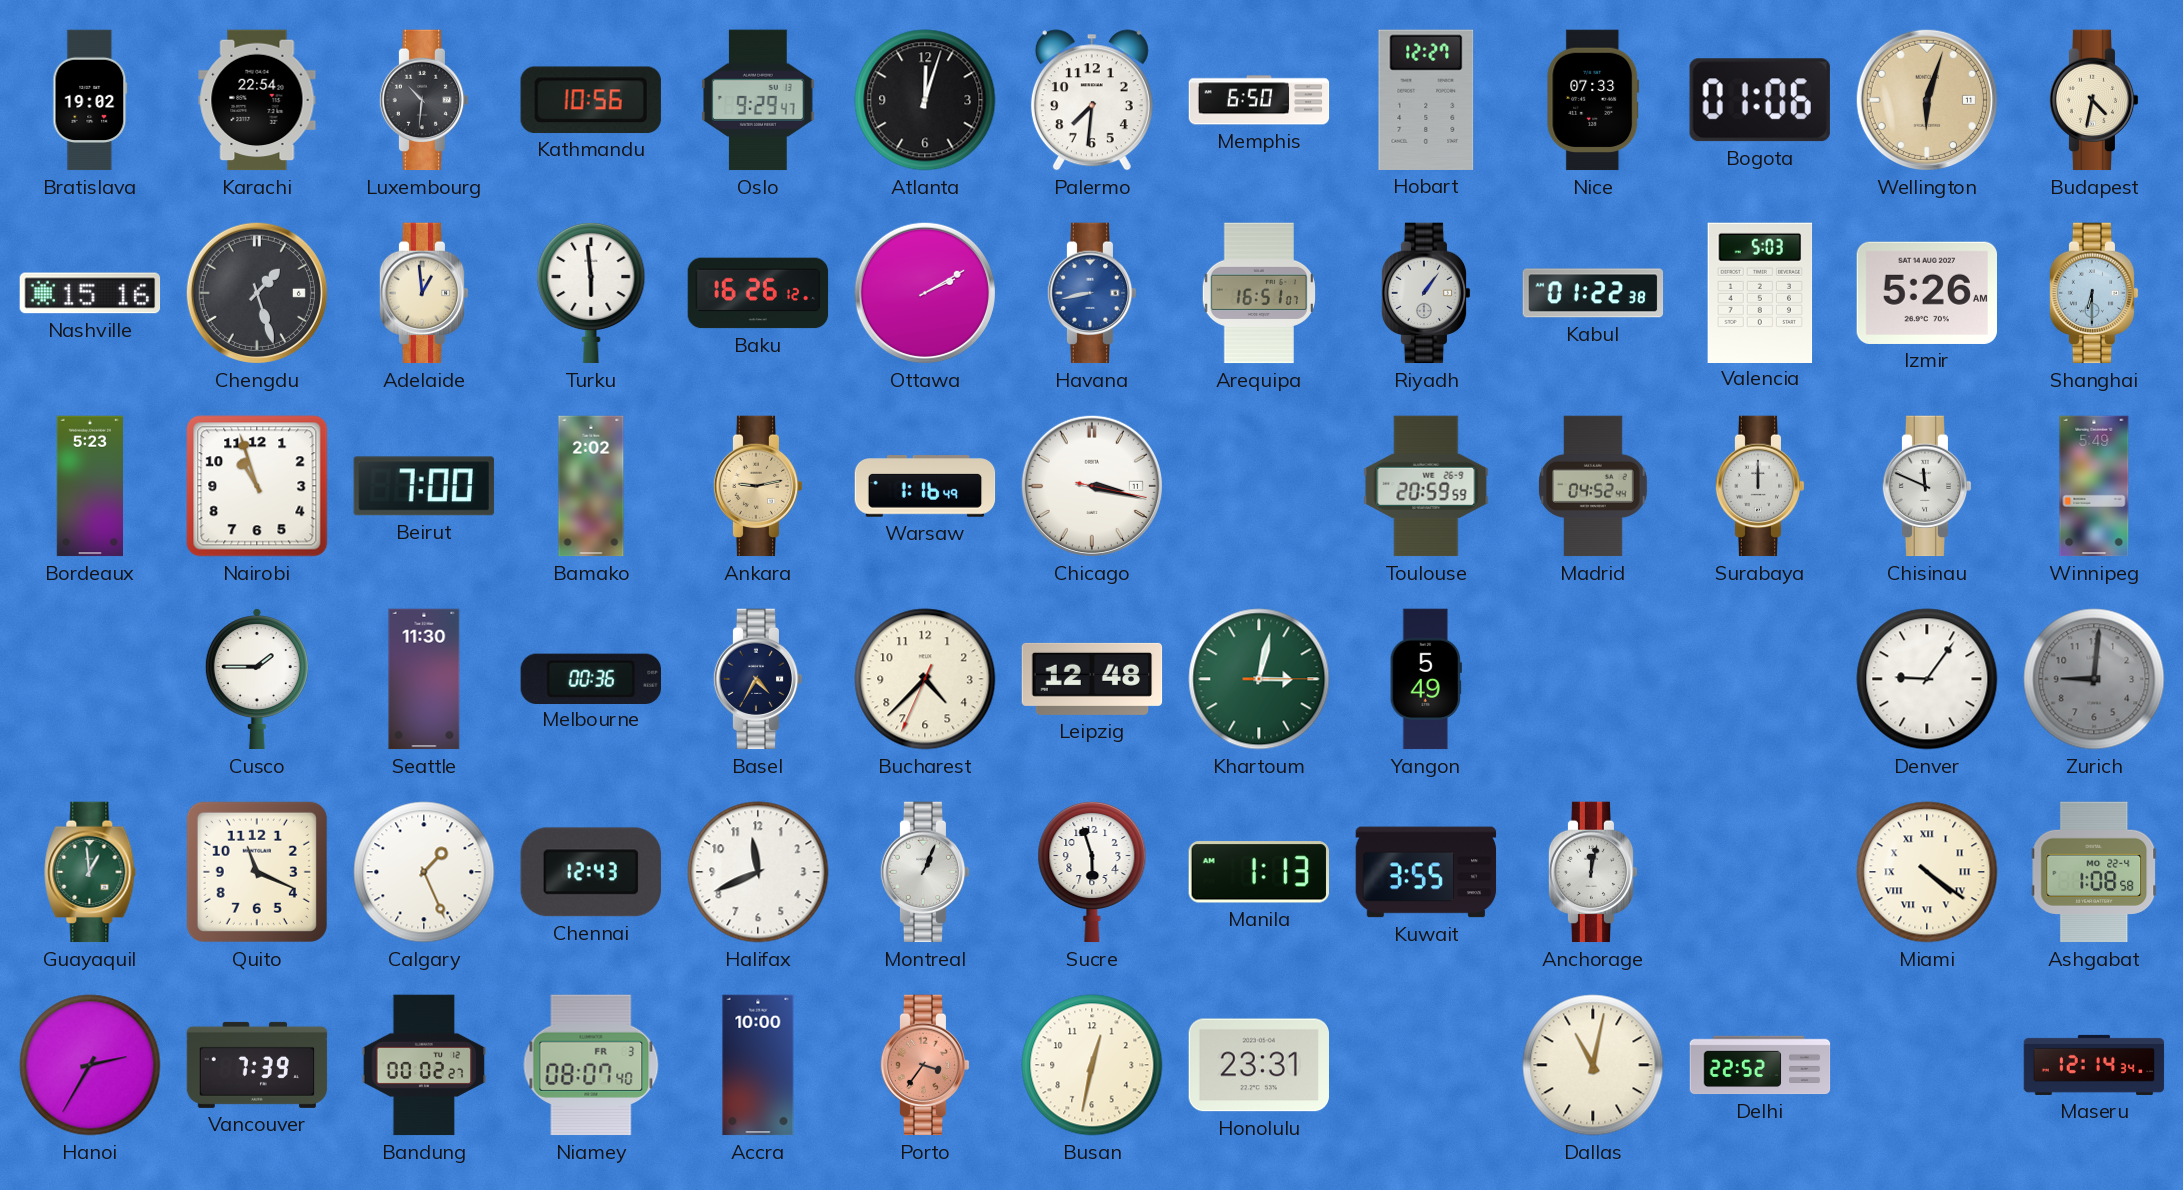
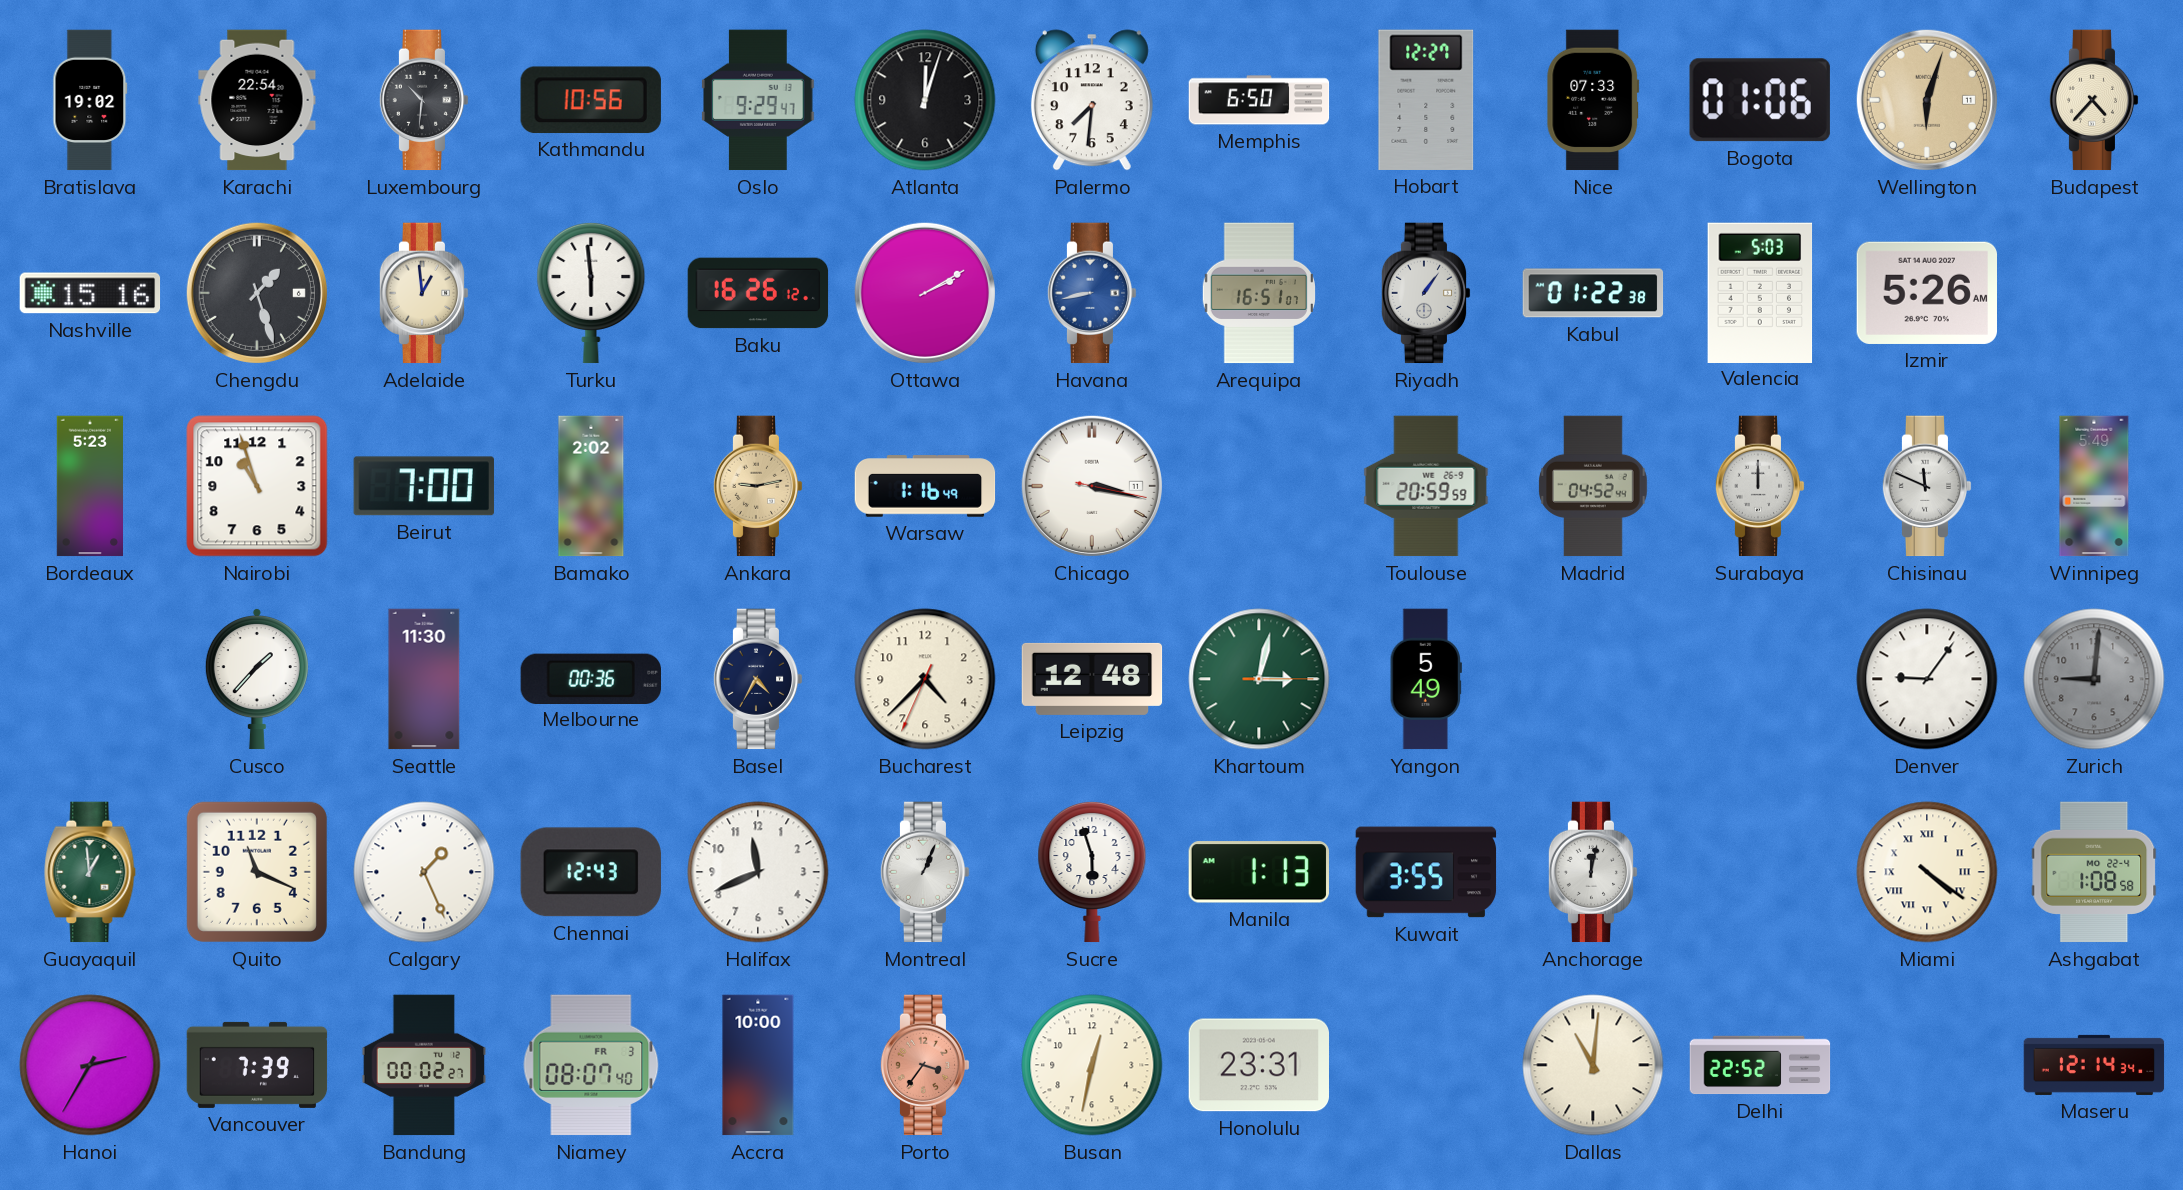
Budapest: 4:32 -> 4:37
Shanghai: 6:30 -> none
Cusco: 1:45 -> 1:37
Dallas: 11:02 -> 11:01
